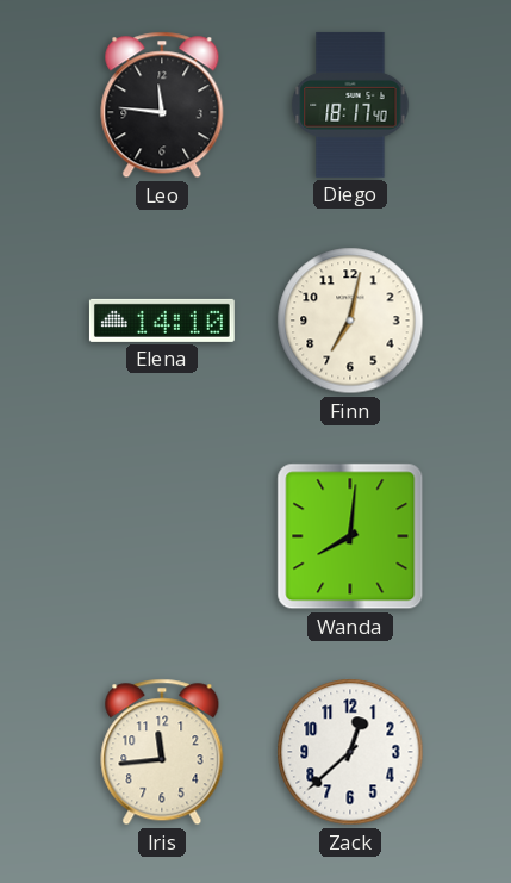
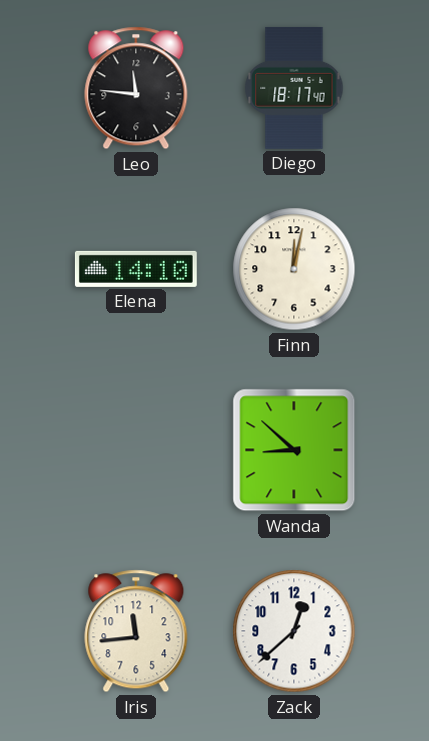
Finn: 7:02 -> 12:02
Wanda: 8:01 -> 8:52
